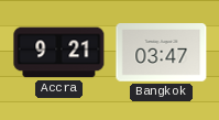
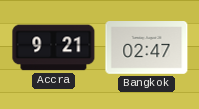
Bangkok: 03:47 -> 02:47
